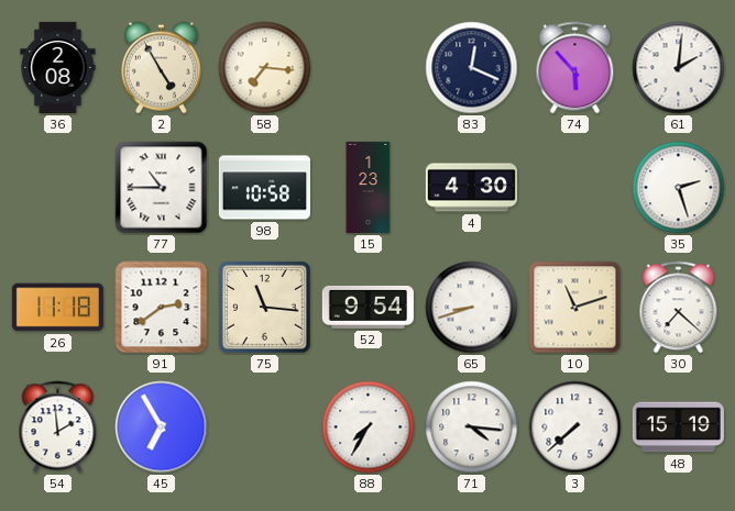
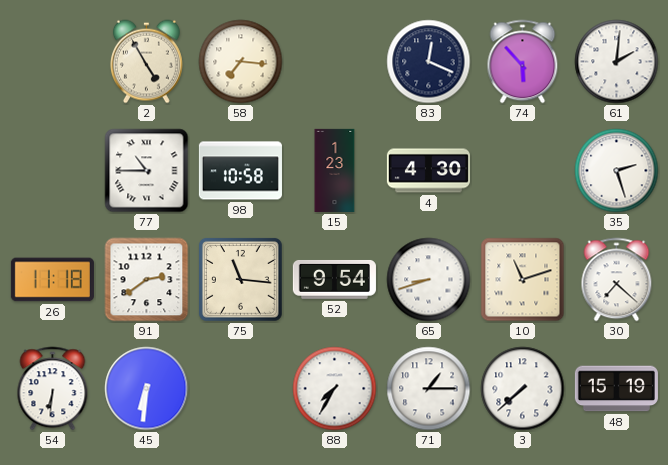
36: 2:08 -> none
54: 1:59 -> 6:31
45: 6:55 -> 6:31
71: 4:16 -> 1:15
